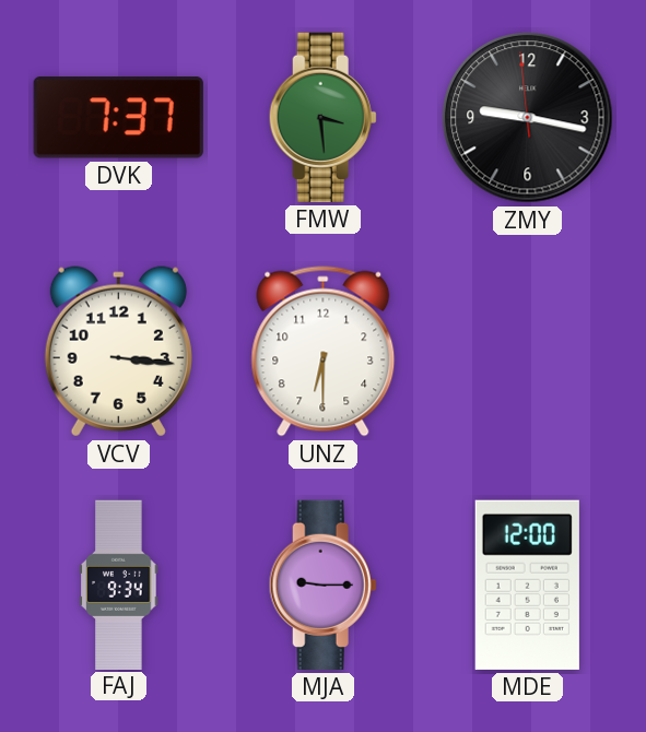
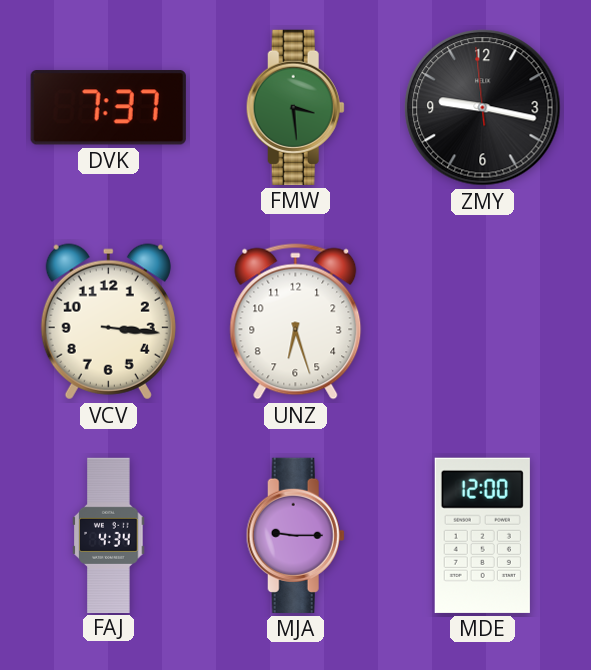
UNZ: 6:30 -> 6:27
FAJ: 9:34 -> 4:34
